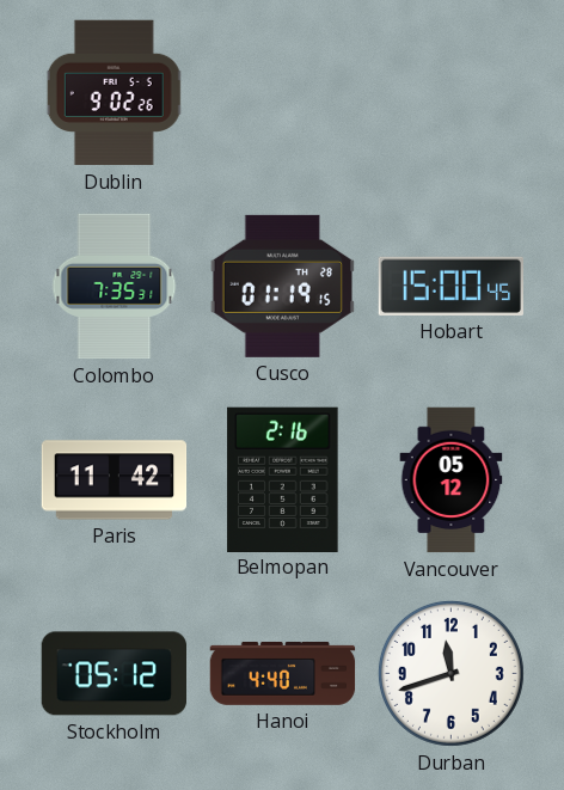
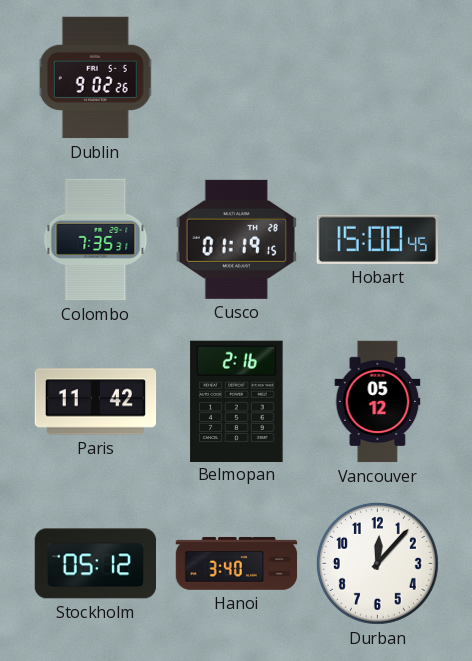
Hanoi: 4:40 -> 3:40
Durban: 11:42 -> 12:07
